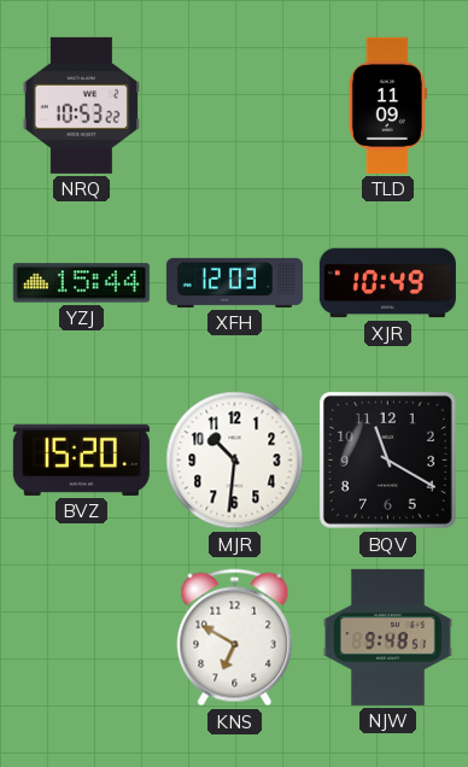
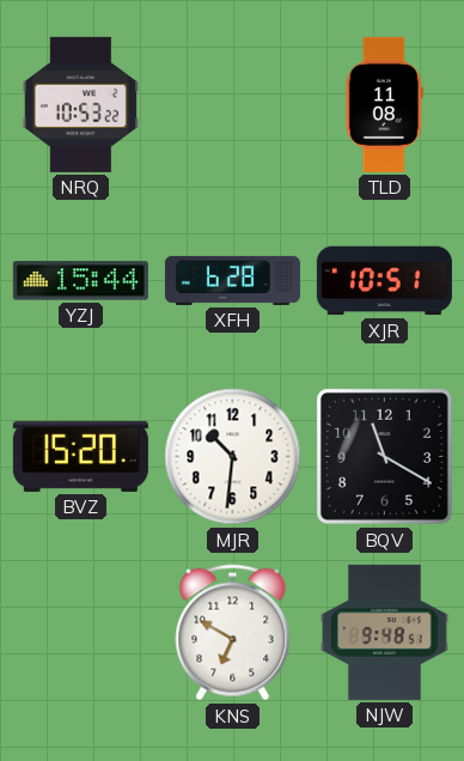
TLD: 11:09 -> 11:08
XFH: 12:03 -> 6:28
XJR: 10:49 -> 10:51
